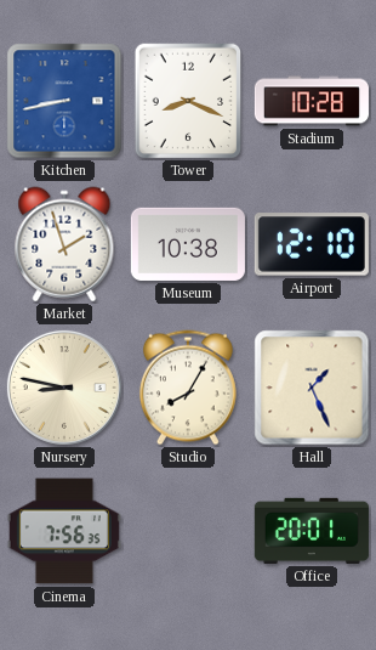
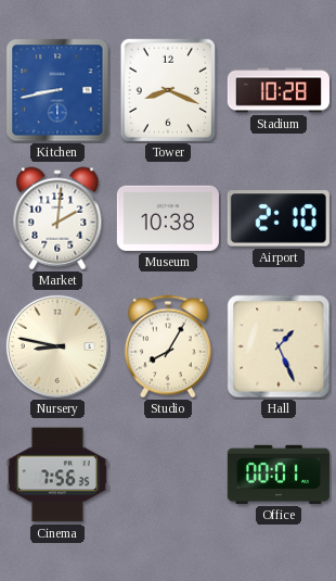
Market: 1:57 -> 2:01
Airport: 12:10 -> 2:10
Office: 20:01 -> 00:01
